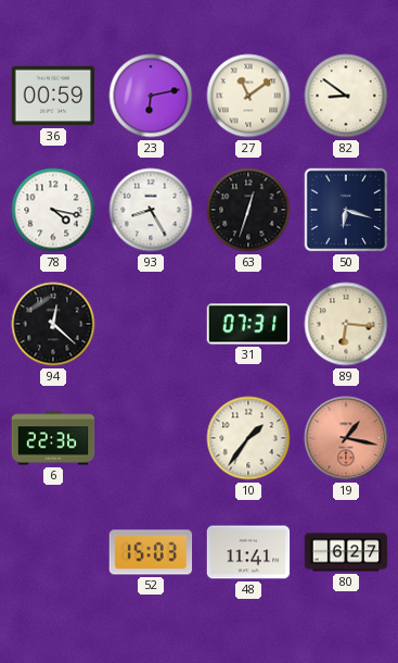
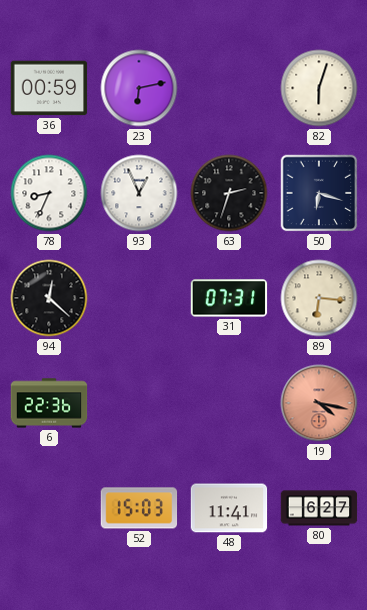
27: 11:09 -> none
82: 8:51 -> 6:03
78: 4:17 -> 8:34
93: 8:25 -> 12:56
63: 12:33 -> 2:33
10: 1:36 -> none
19: 1:17 -> 4:17
